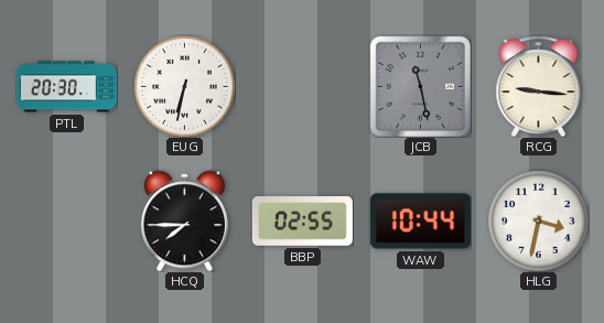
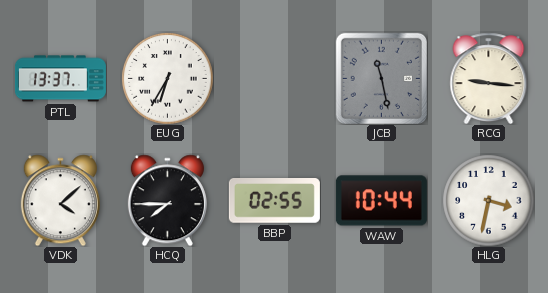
PTL: 20:30 -> 13:37
EUG: 6:32 -> 6:35
VDK: none -> 4:08
